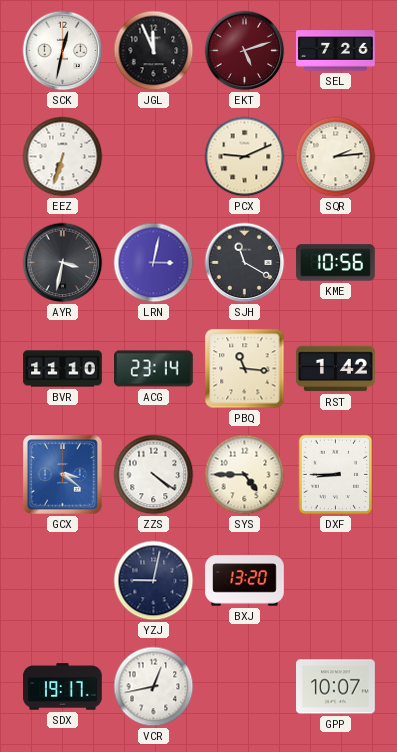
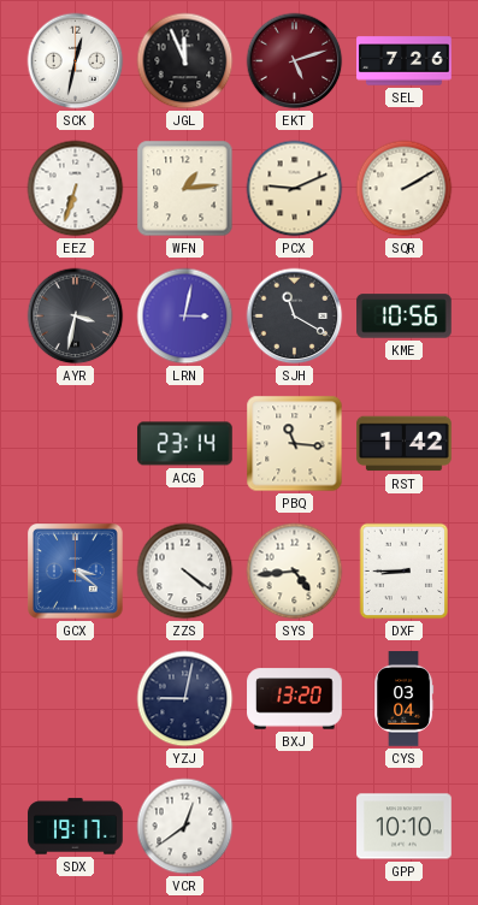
WFN: none -> 1:14
SQR: 2:14 -> 2:10
BVR: 11:10 -> none
SYS: 4:45 -> 4:44
CYS: none -> 03:04
VCR: 12:43 -> 12:39
GPP: 10:07 -> 10:10
